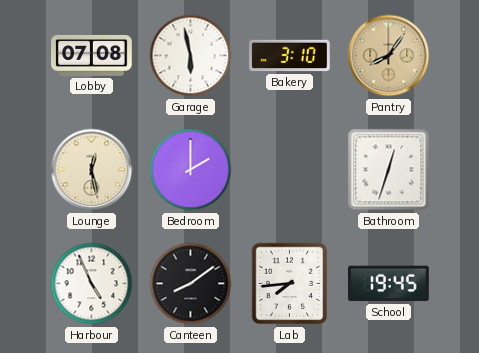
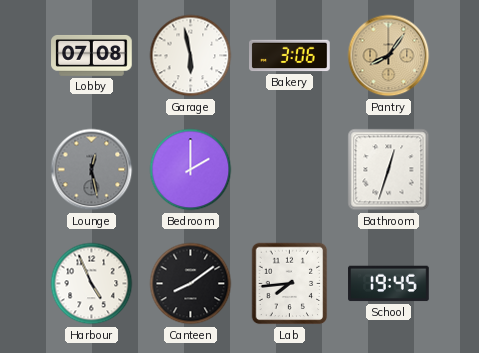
Bakery: 3:10 -> 3:06
Lounge dial: cream -> grey
